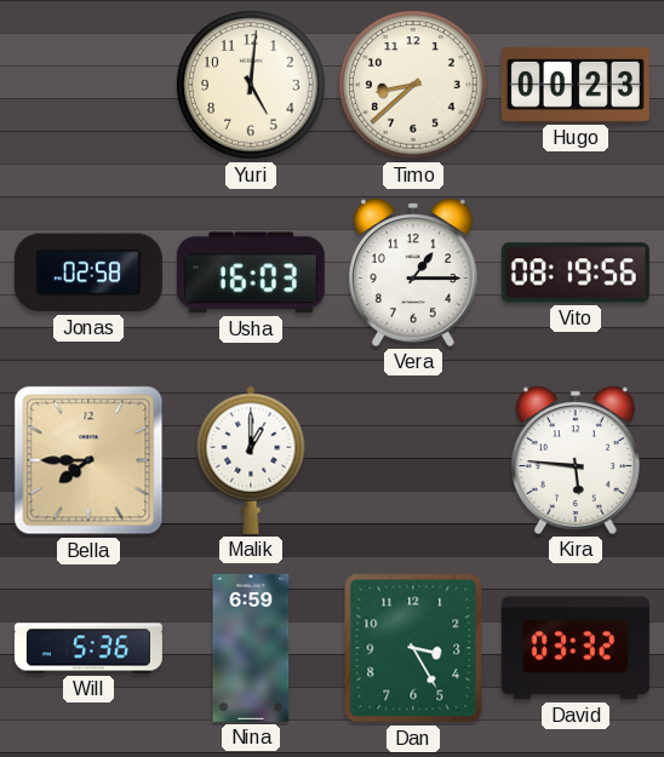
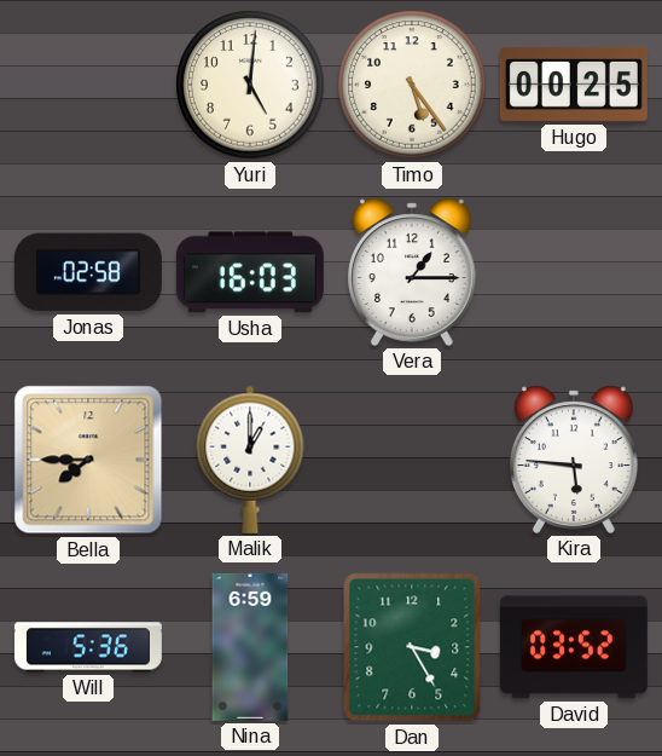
Timo: 8:38 -> 5:24
Hugo: 00:23 -> 00:25
Vito: 08:19 -> none
David: 03:32 -> 03:52
